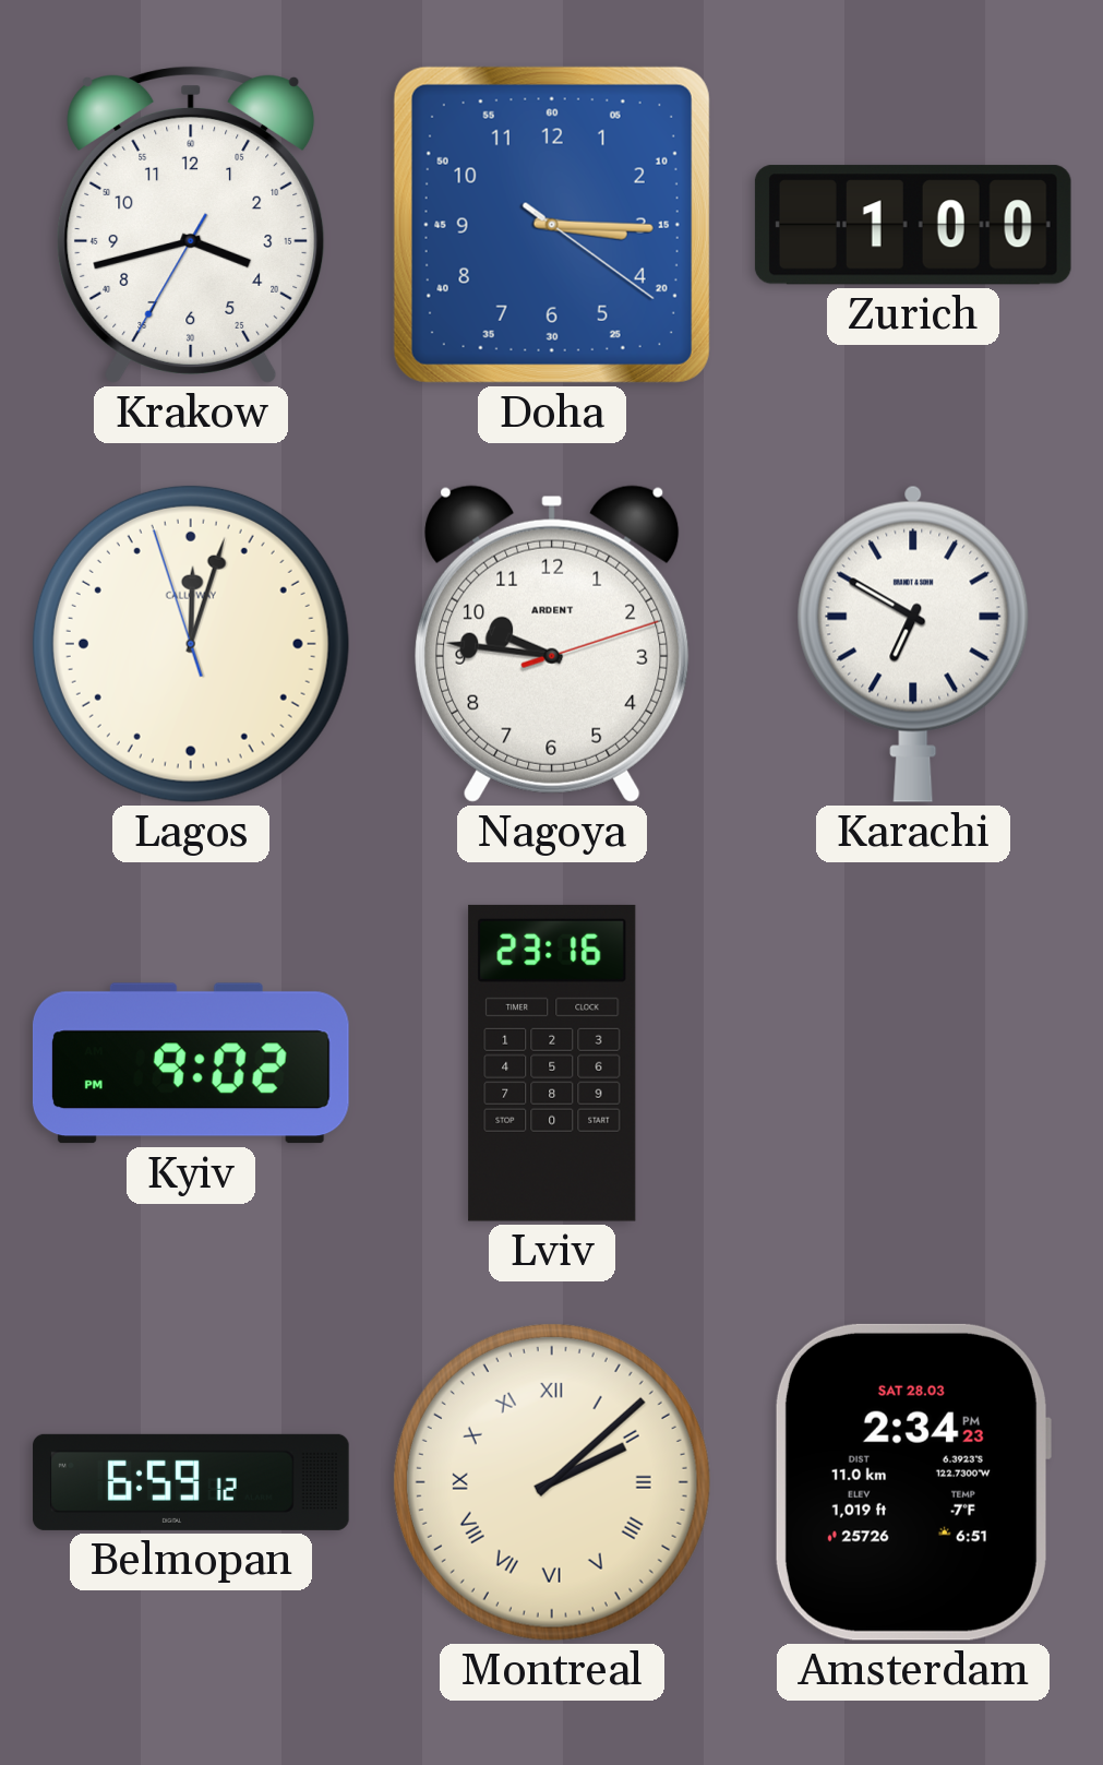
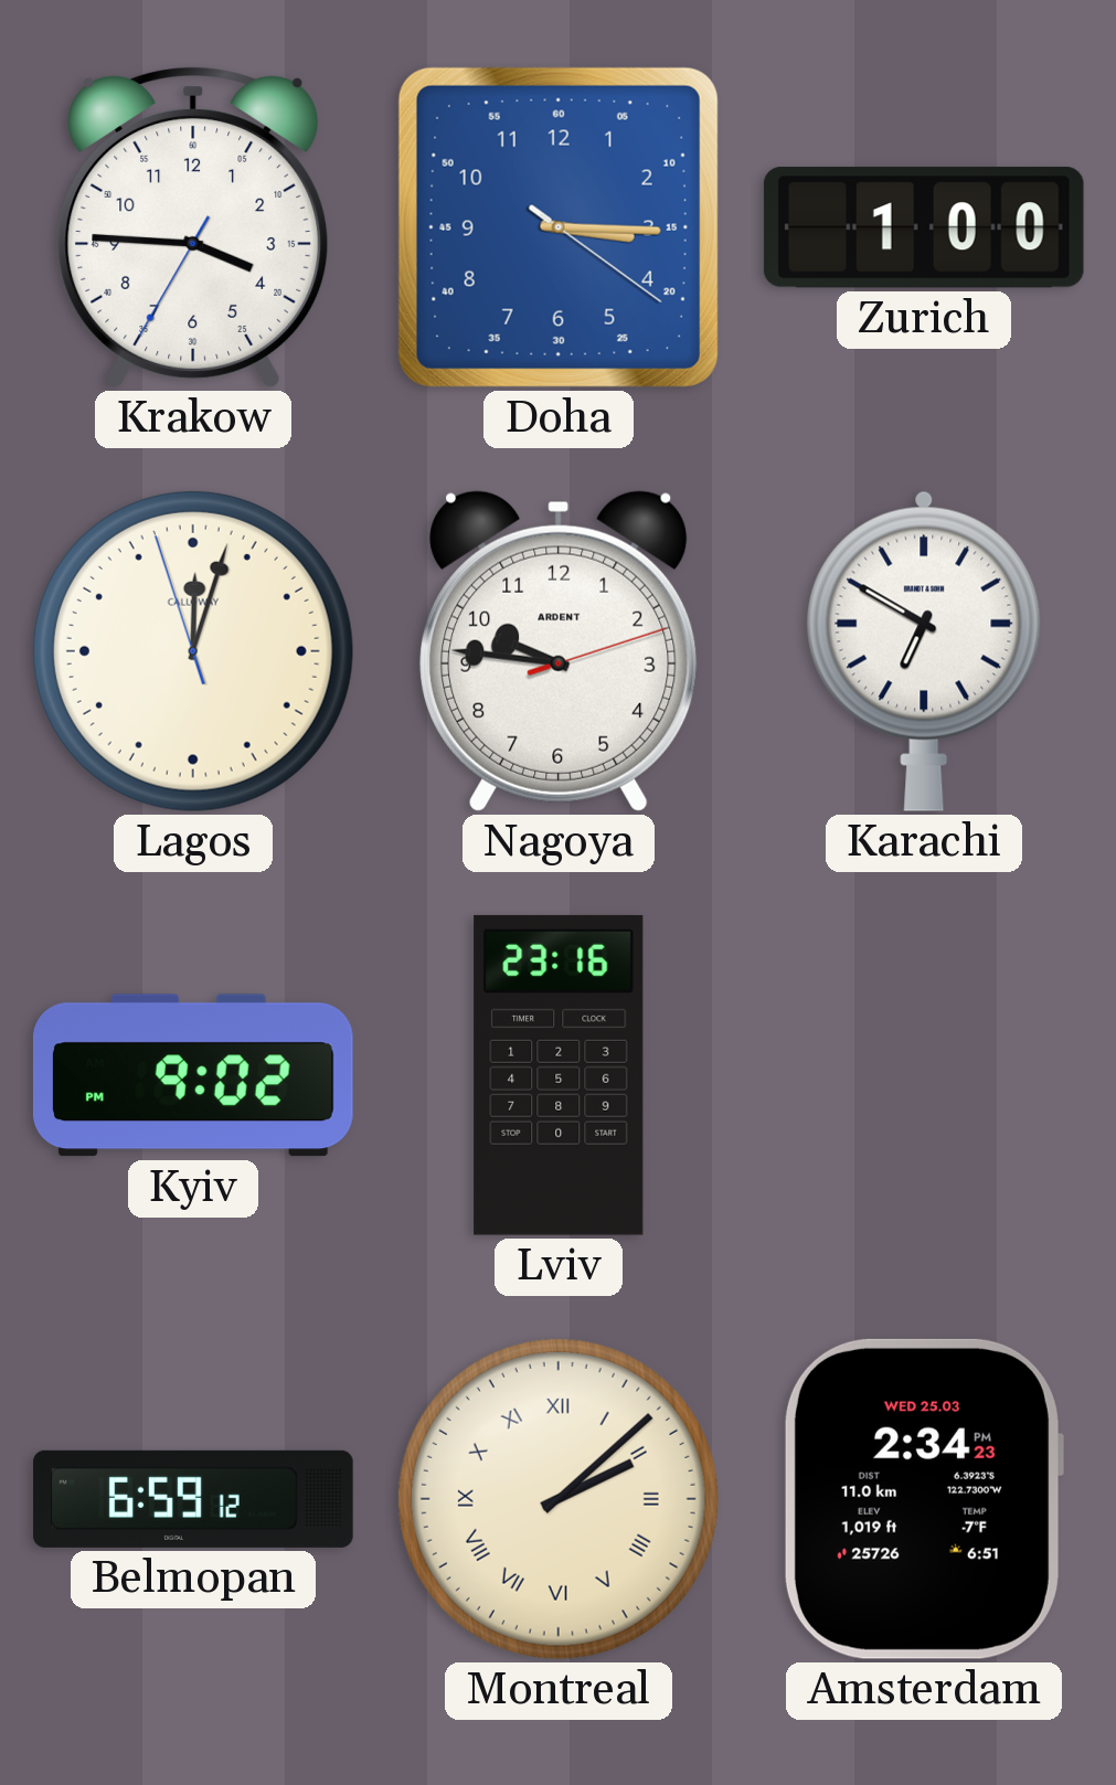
Krakow: 3:42 -> 3:45
Amsterdam date: SAT 28.03 -> WED 25.03
